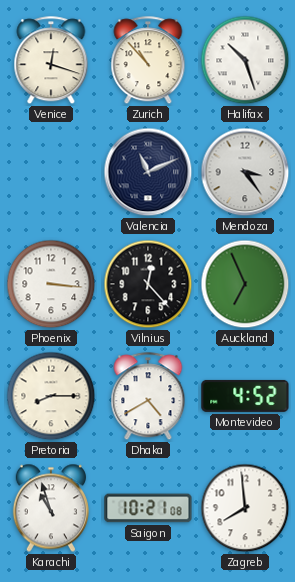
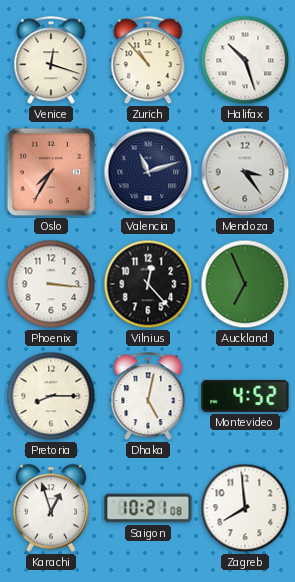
Oslo: none -> 7:35
Valencia: 11:11 -> 11:12
Dhaka: 4:40 -> 5:02
Karachi: 10:57 -> 12:57
